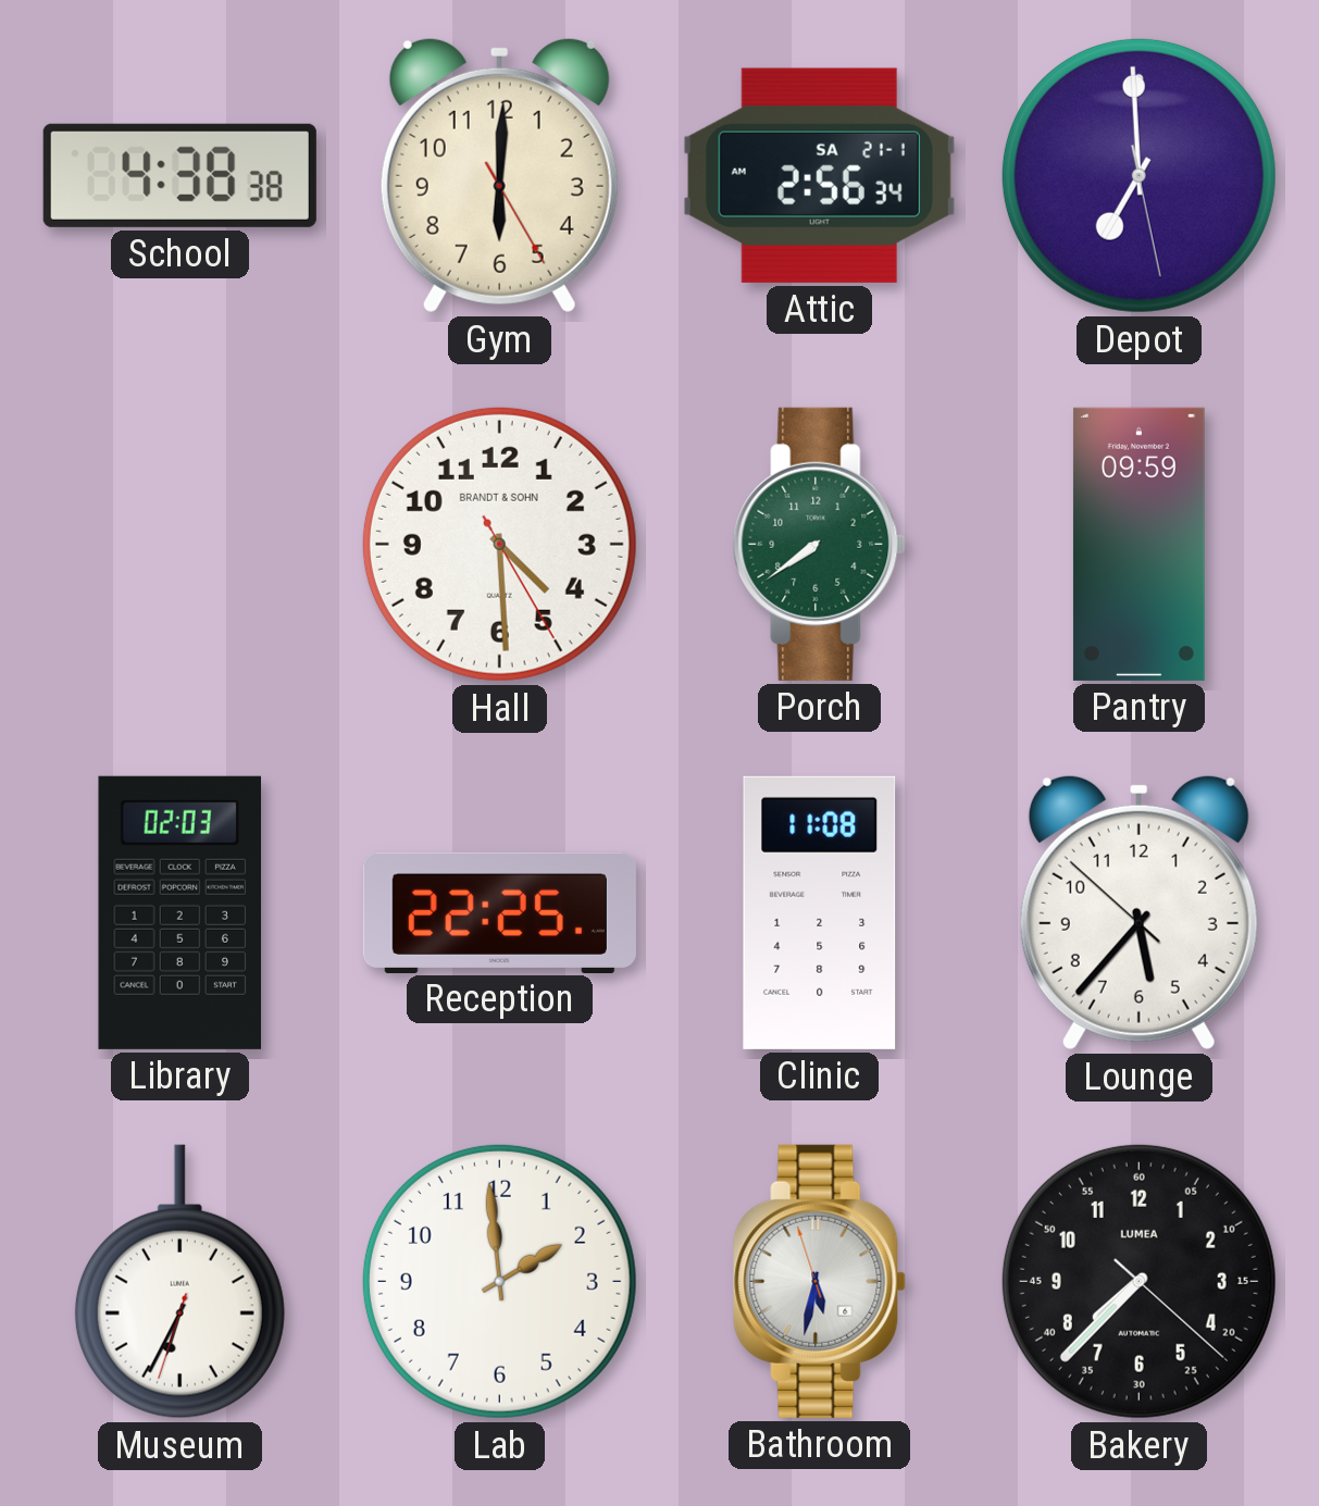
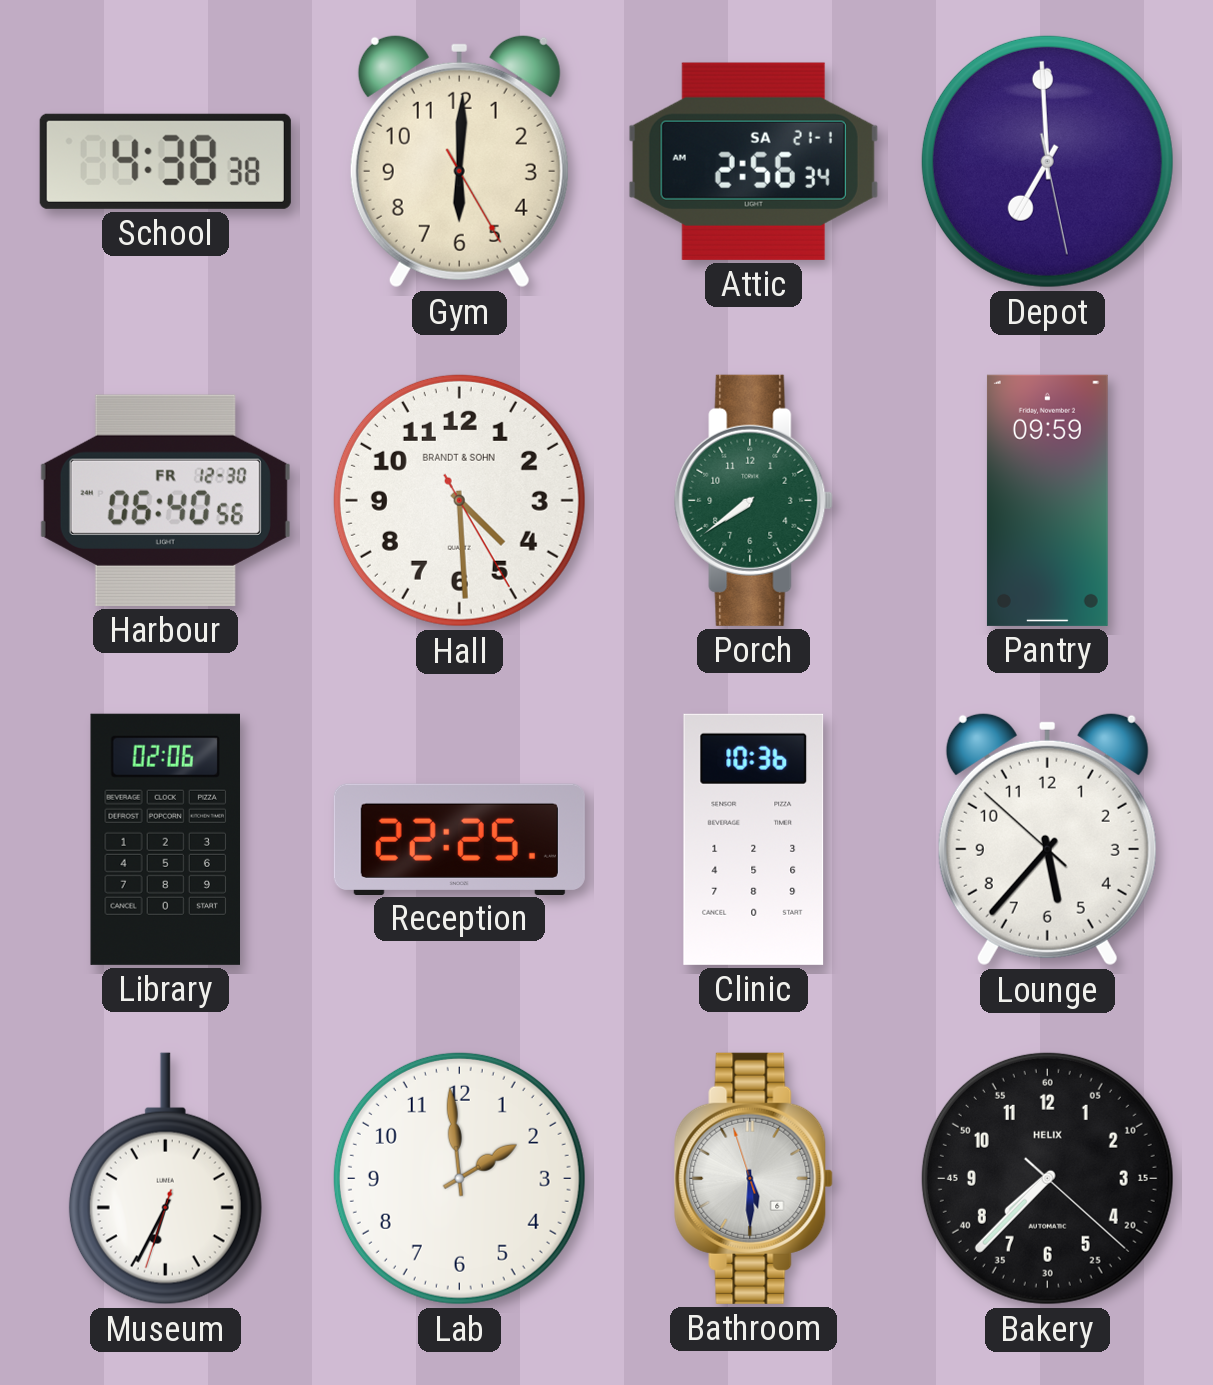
Harbour: none -> 06:40
Library: 02:03 -> 02:06
Clinic: 11:08 -> 10:36
Bathroom: 5:31 -> 5:29
Bakery brand: LUMEA -> HELIX
